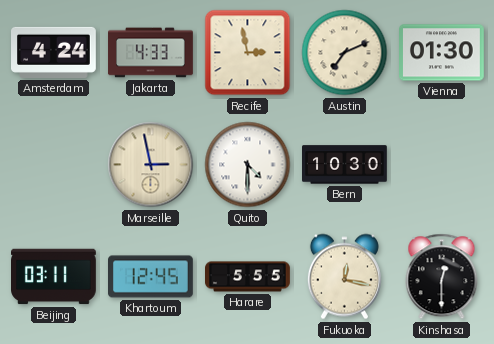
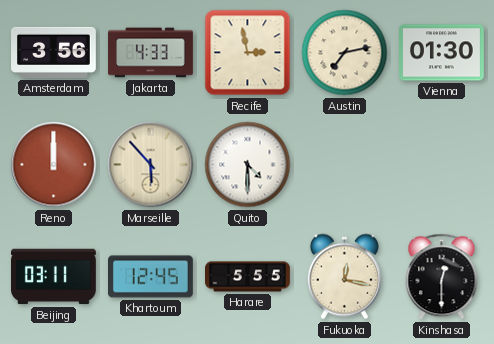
Amsterdam: 4:24 -> 3:56
Austin: 7:11 -> 7:13
Reno: none -> 12:00
Marseille: 2:58 -> 5:53
Bern: 10:30 -> none
